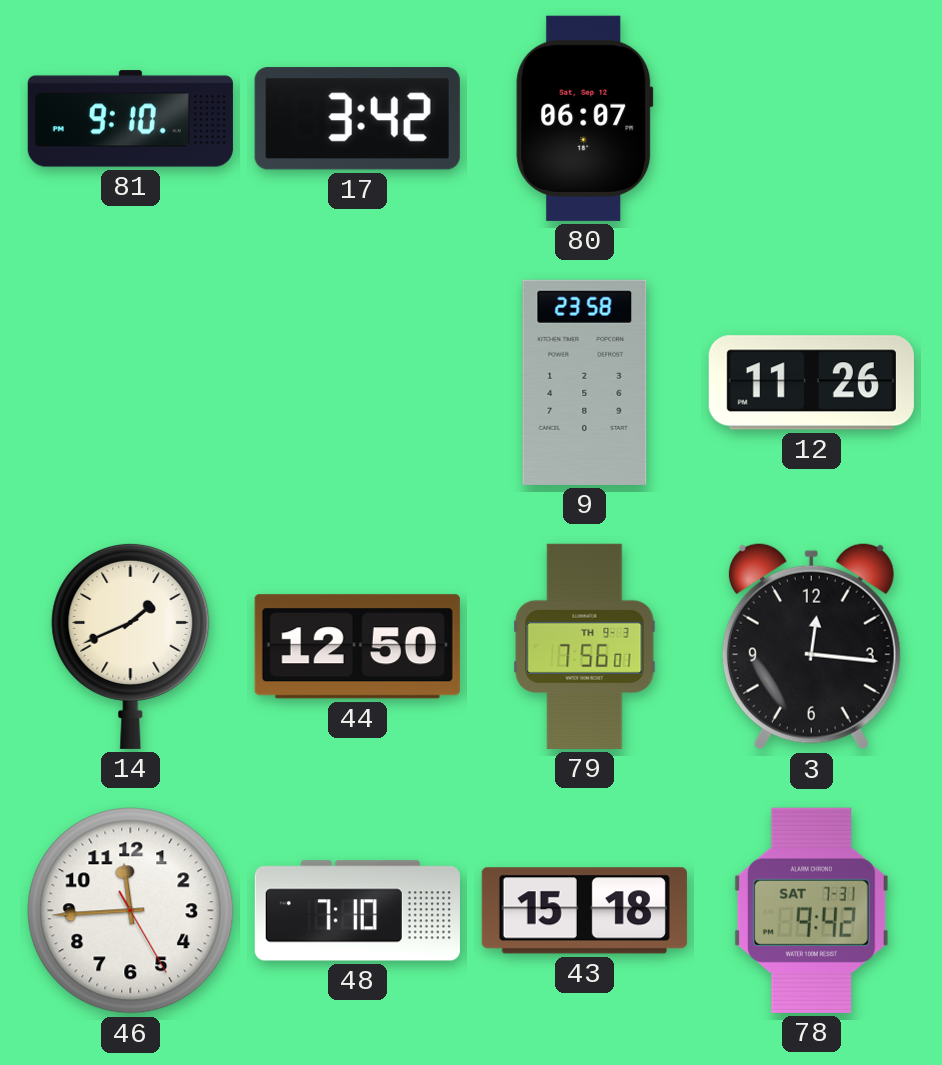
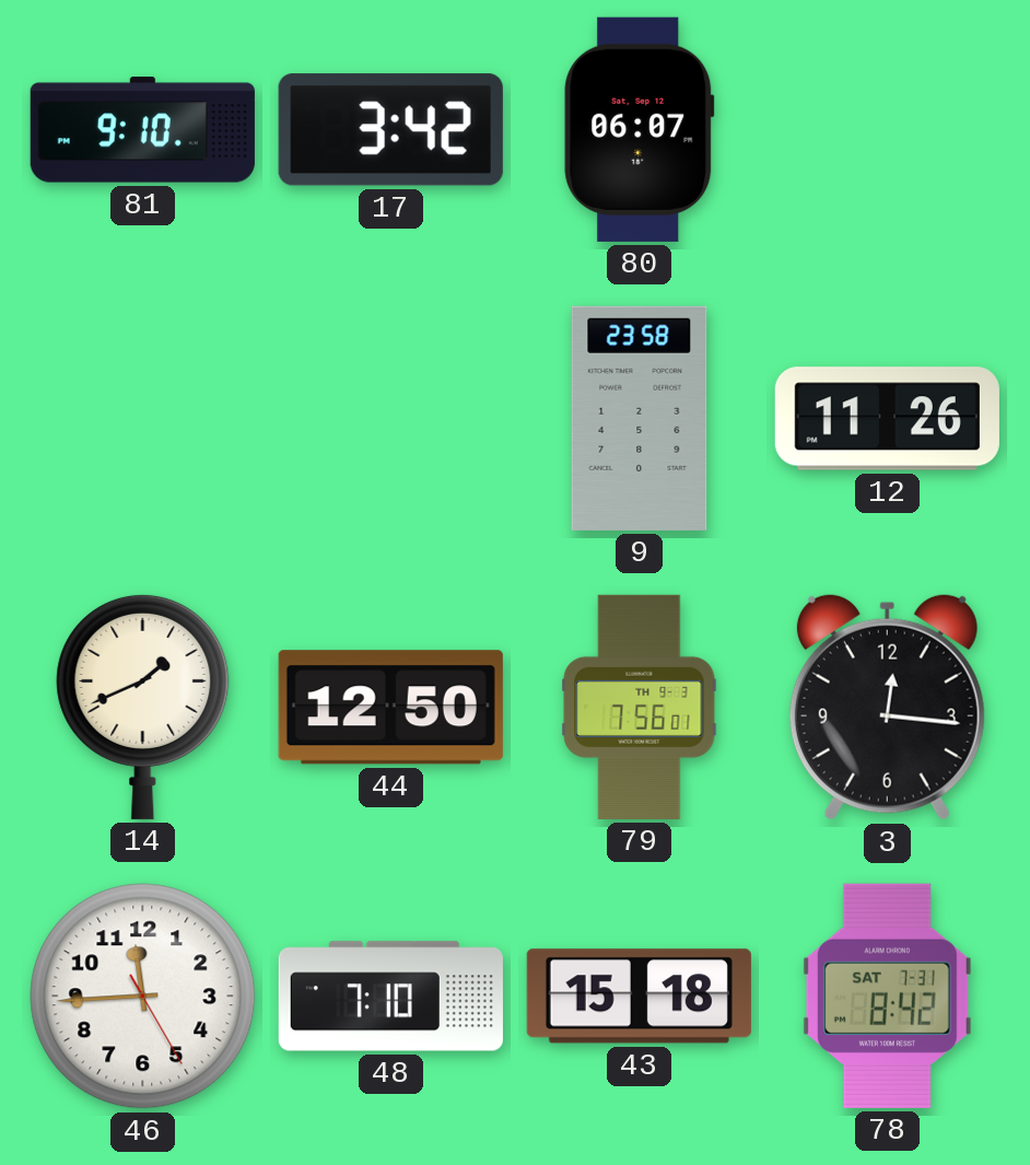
78: 9:42 -> 8:42
